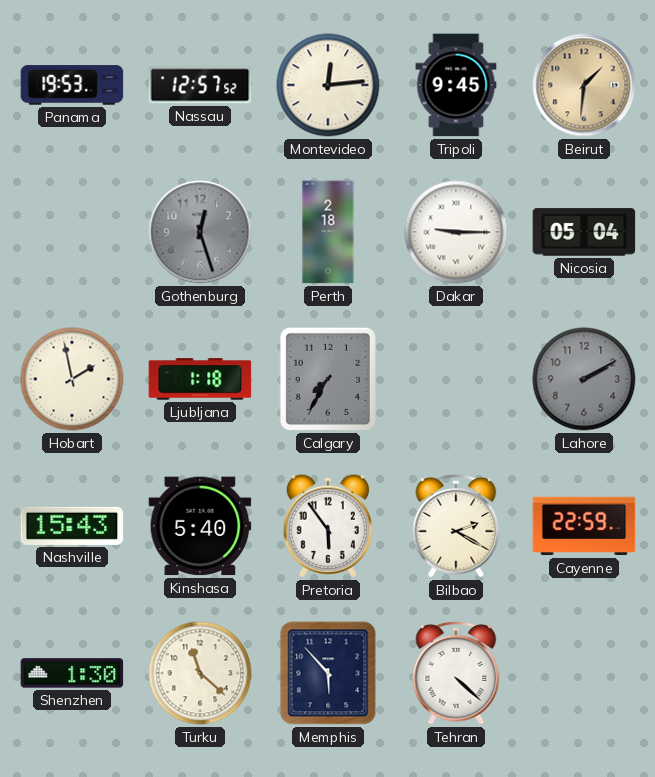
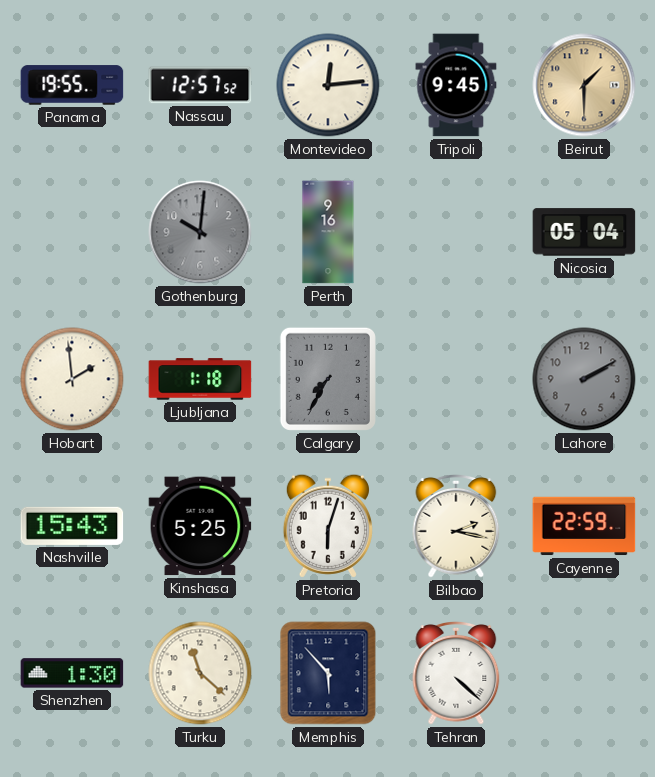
Panama: 19:53 -> 19:55
Beirut: 1:31 -> 1:30
Gothenburg: 12:27 -> 10:01
Perth: 2:18 -> 9:16
Dakar: 9:15 -> none
Hobart: 1:58 -> 1:59
Kinshasa: 5:40 -> 5:25
Pretoria: 5:54 -> 6:03
Bilbao: 2:20 -> 2:17
